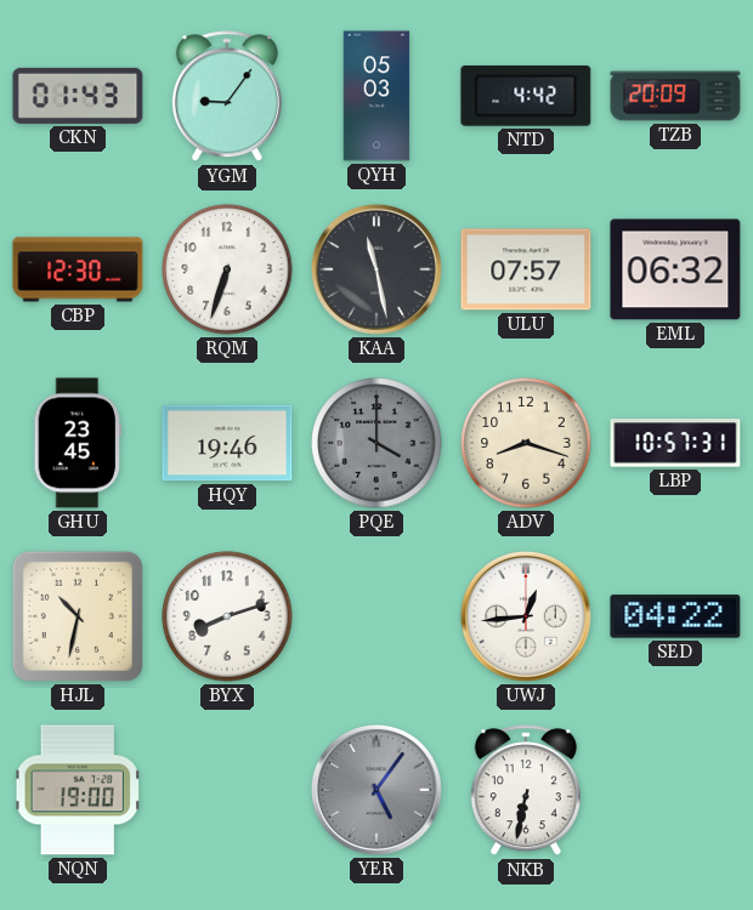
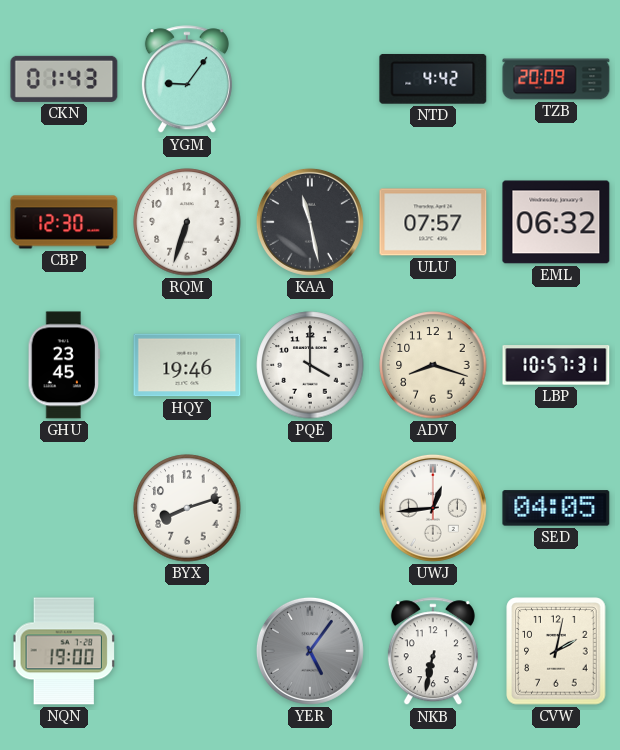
QYH: 05:03 -> none
PQE dial: grey -> white
HJL: 10:32 -> none
SED: 04:22 -> 04:05
CVW: none -> 2:02
